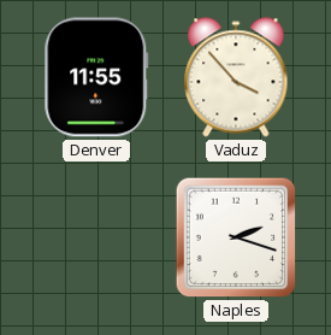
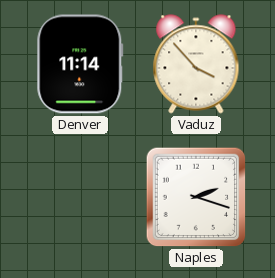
Denver: 11:55 -> 11:14
